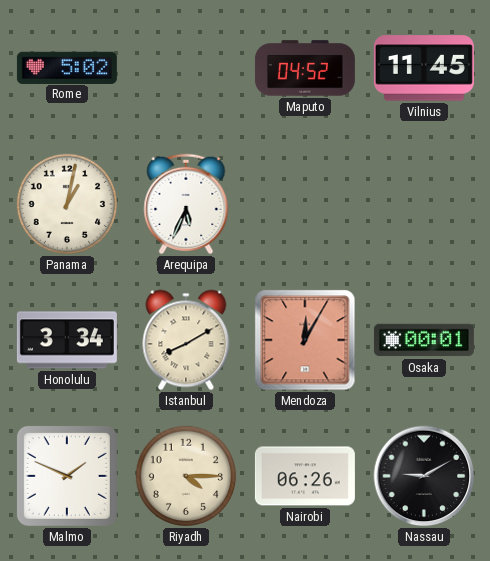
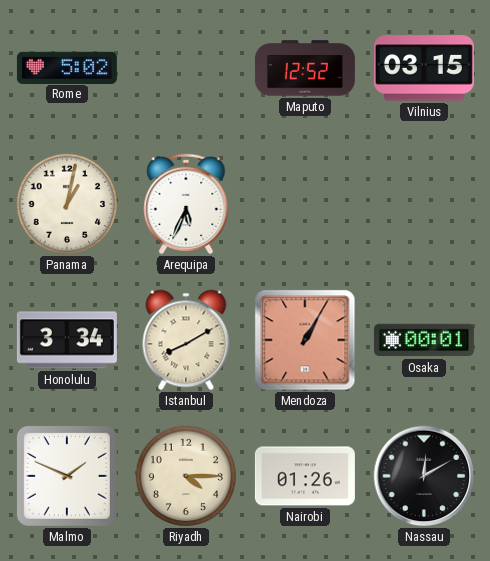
Maputo: 04:52 -> 12:52
Vilnius: 11:45 -> 03:15
Mendoza: 12:05 -> 1:05
Nairobi: 06:26 -> 01:26
Nassau: 9:10 -> 12:10
